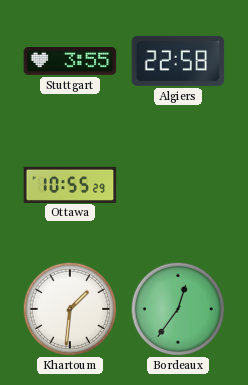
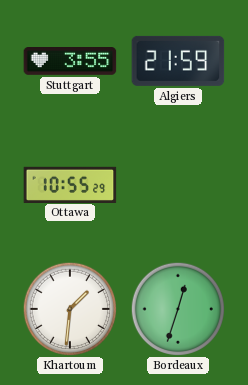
Algiers: 22:58 -> 21:59
Bordeaux: 12:36 -> 12:33
